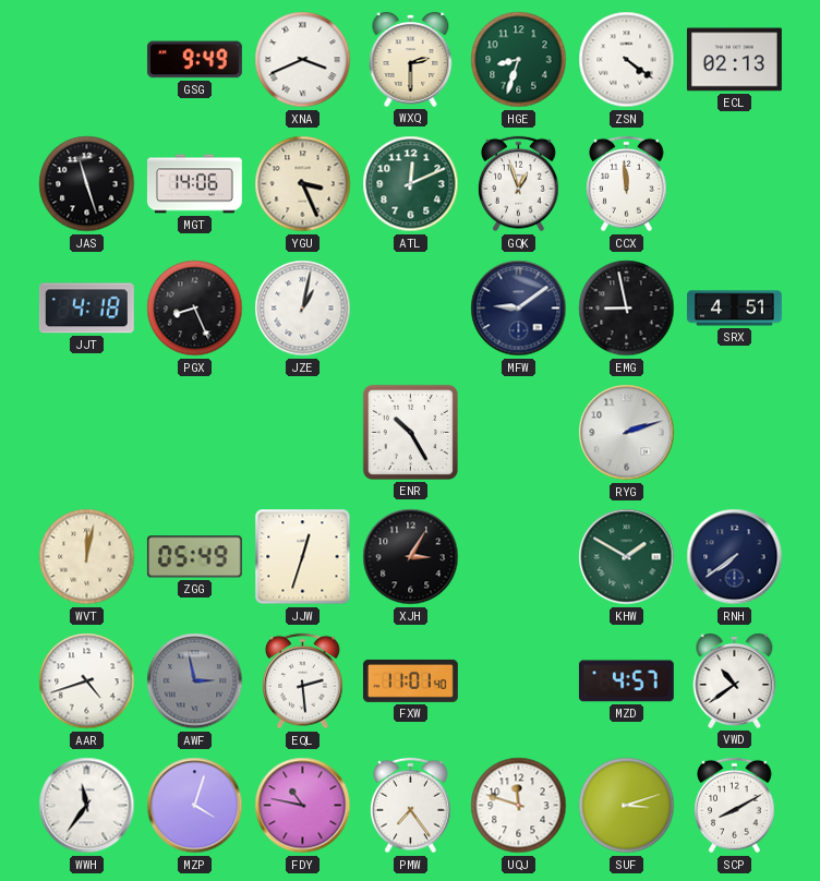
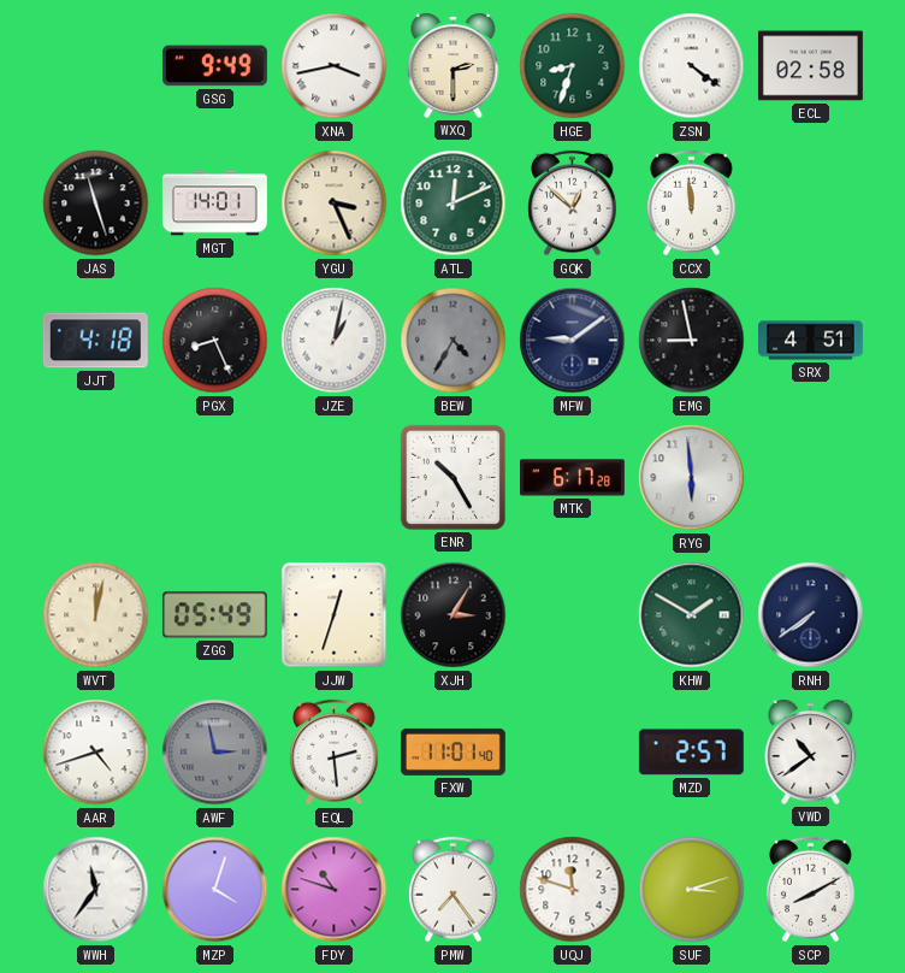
XNA: 3:41 -> 3:43
ECL: 02:13 -> 02:58
MGT: 14:06 -> 14:01
GQK: 12:57 -> 12:52
BEW: none -> 4:35
MTK: none -> 6:17
RYG: 2:12 -> 5:59
MZD: 4:57 -> 2:57
FDY: 10:47 -> 10:48
